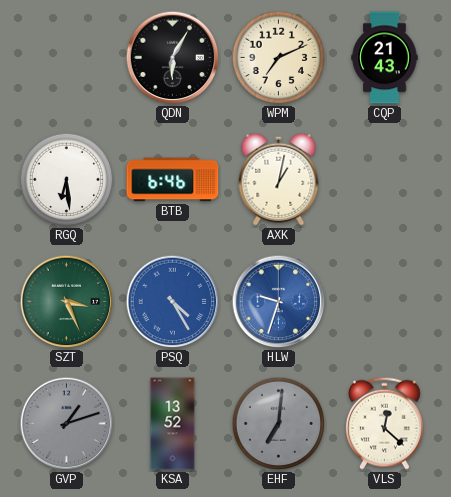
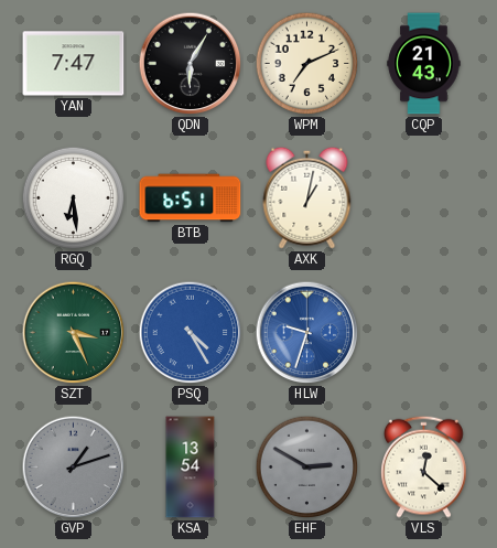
YAN: none -> 7:47
BTB: 6:46 -> 6:51
KSA: 13:52 -> 13:54
EHF: 7:01 -> 2:50
